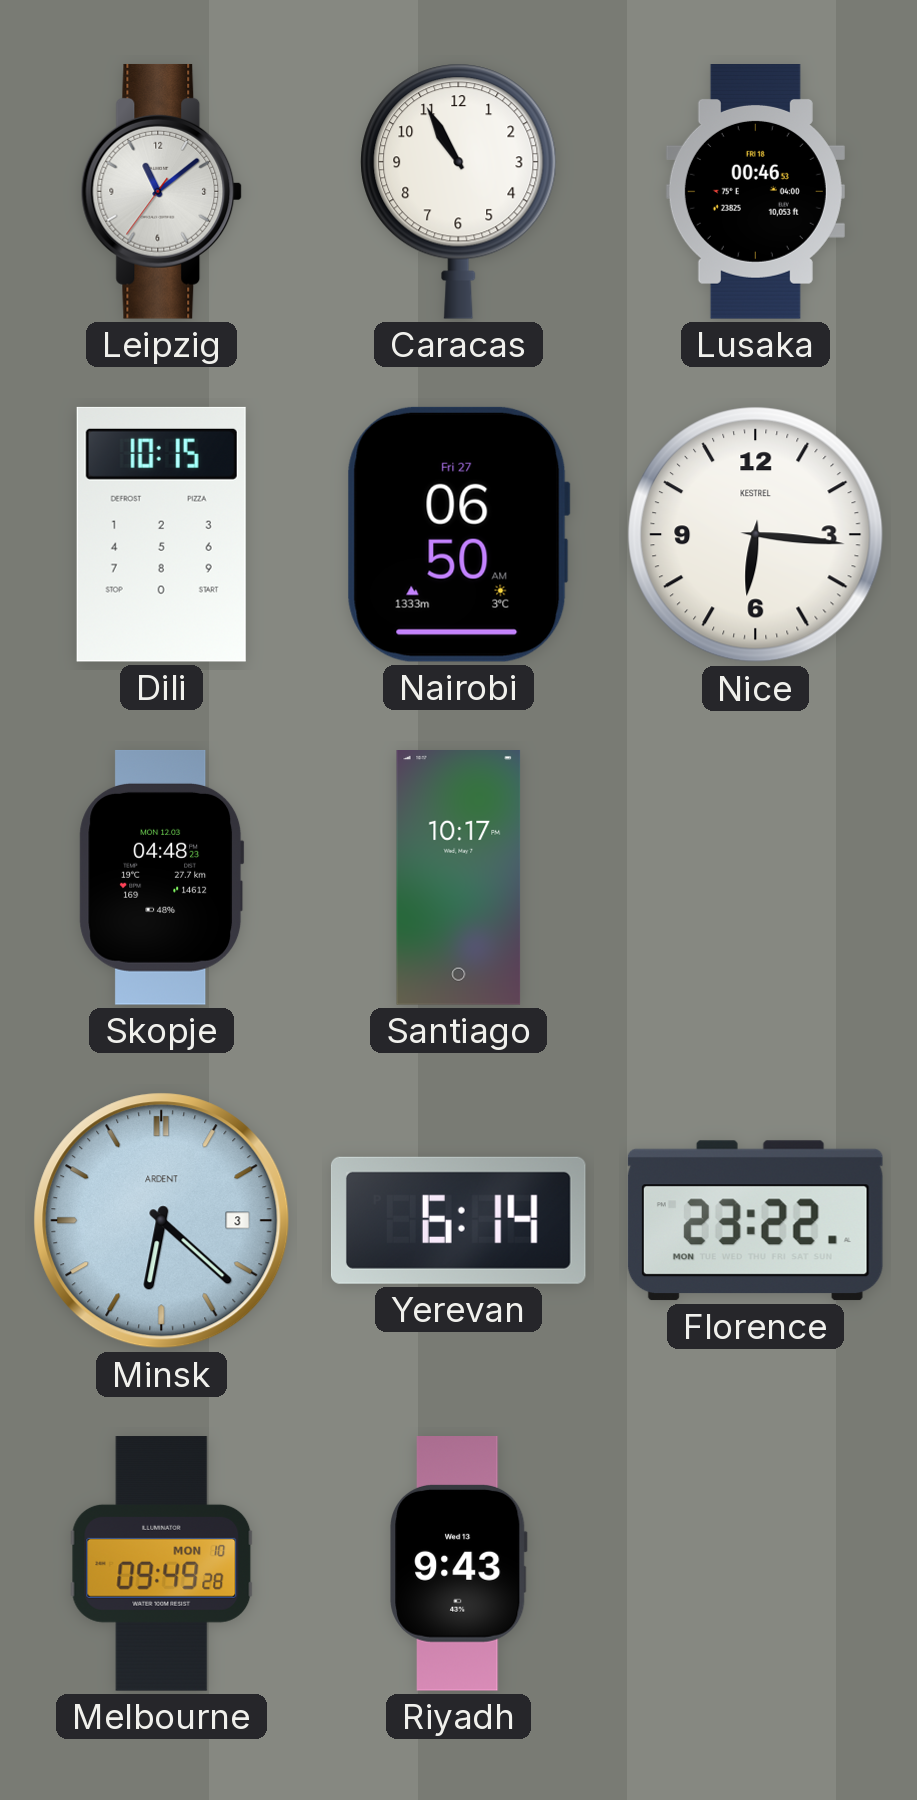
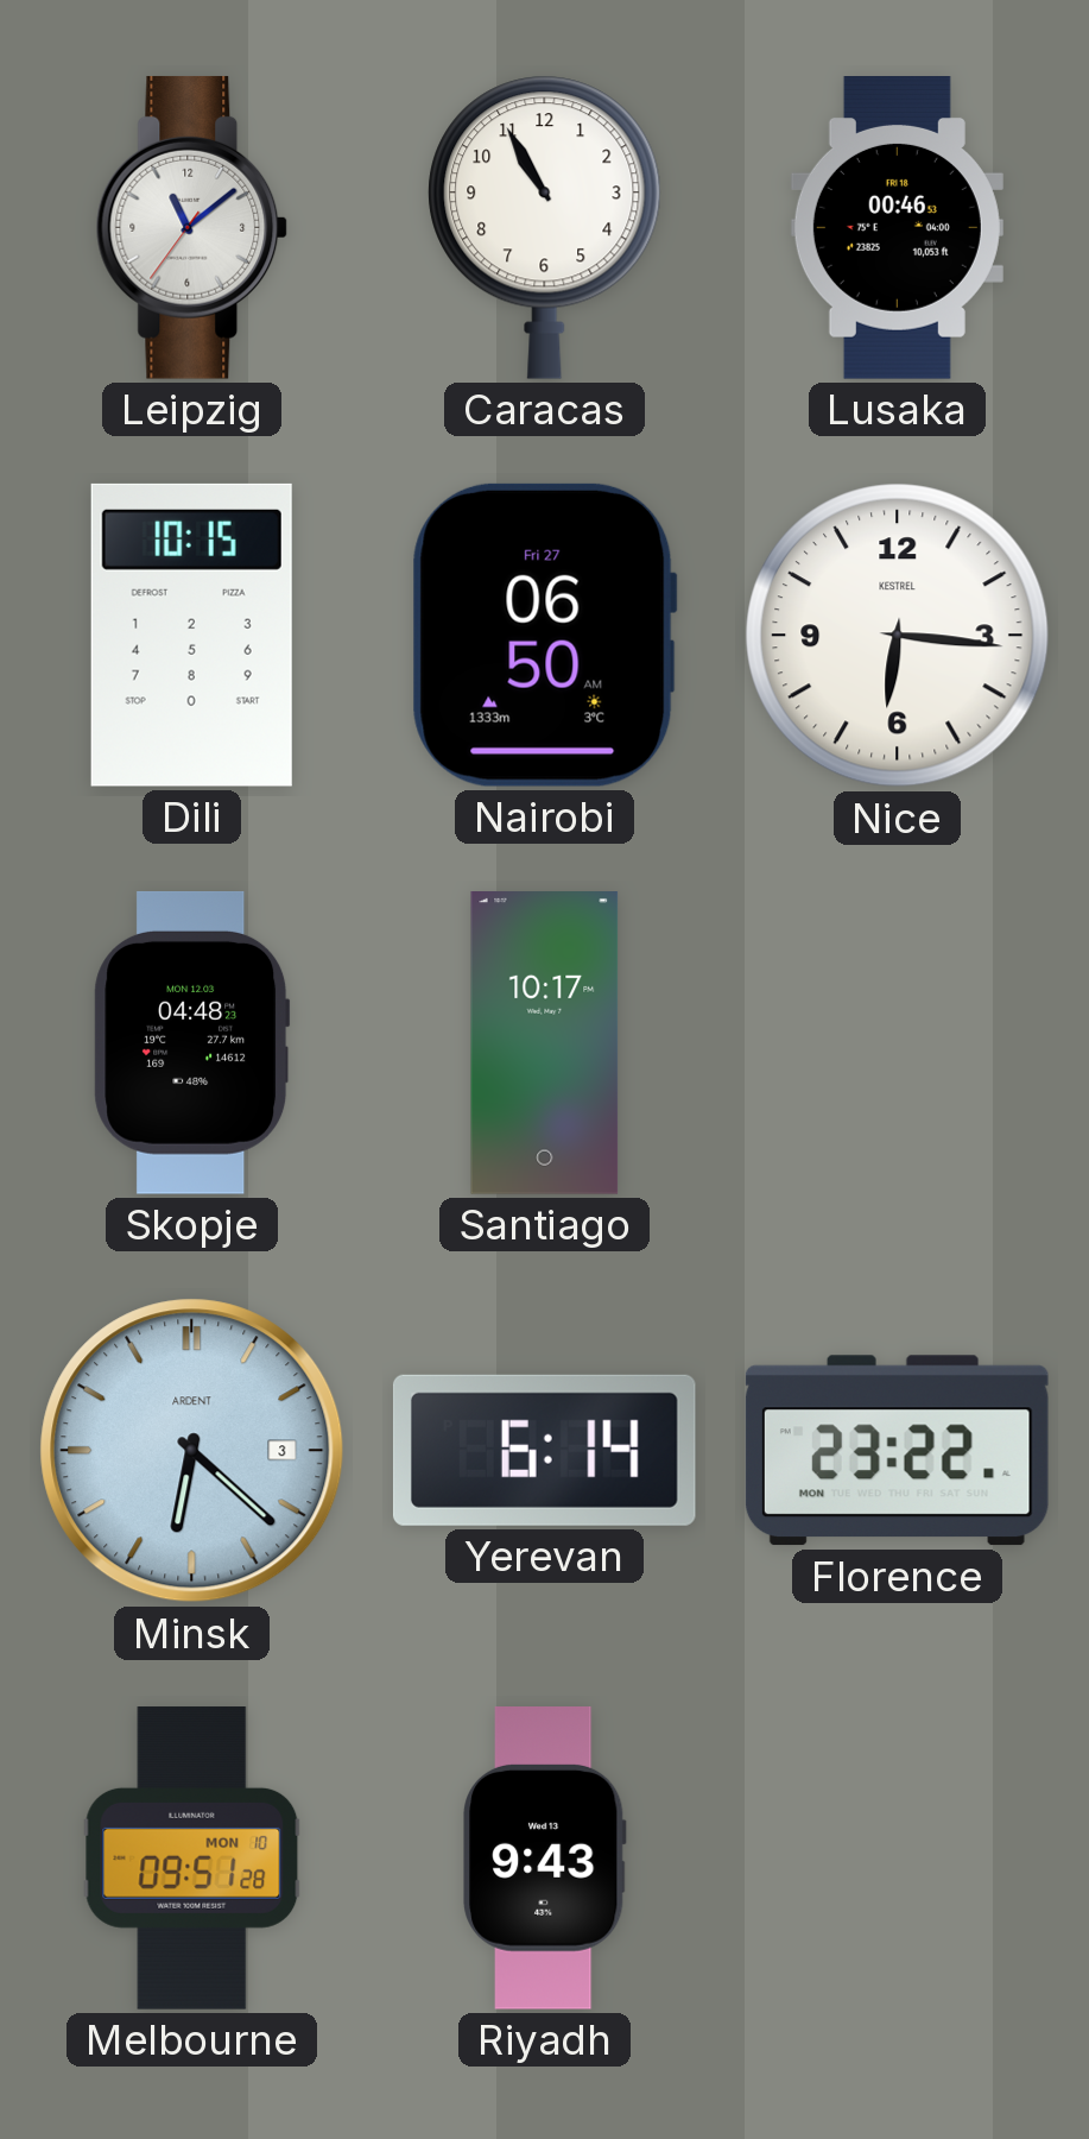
Melbourne: 09:49 -> 09:51
